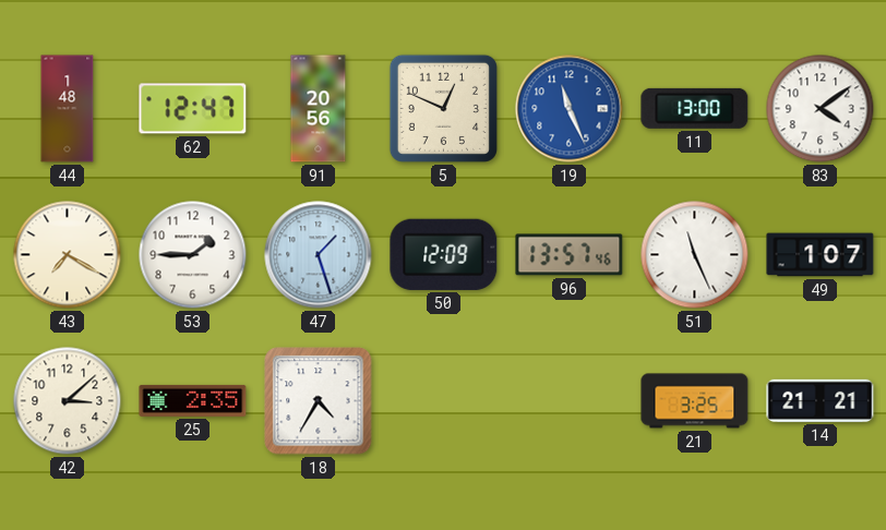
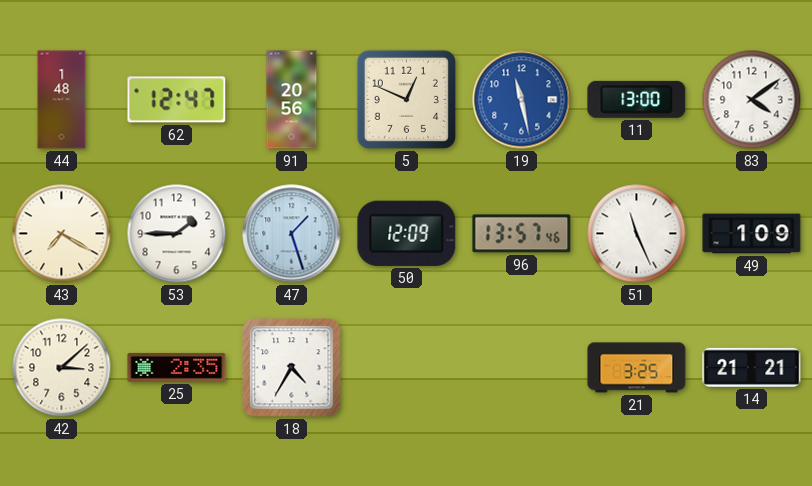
19: 11:26 -> 11:28
49: 1:07 -> 1:09
